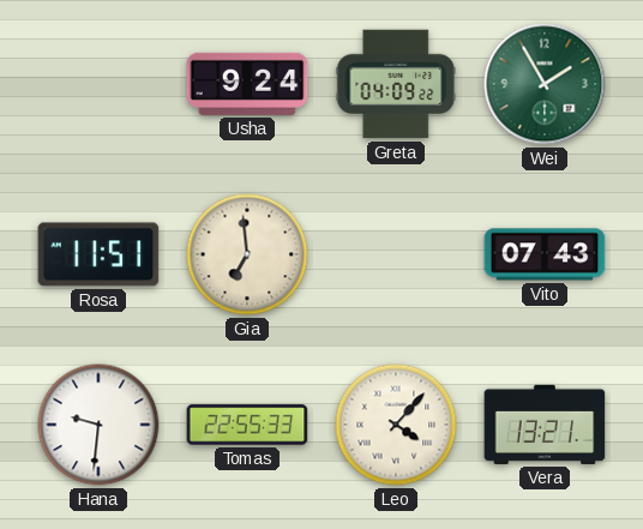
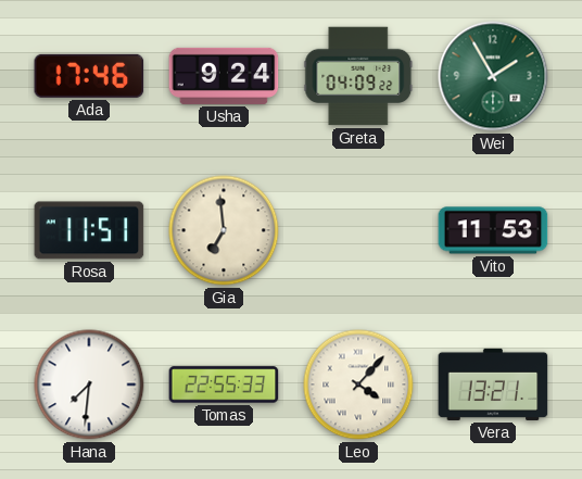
Ada: none -> 17:46
Vito: 07:43 -> 11:53
Hana: 9:31 -> 7:31
